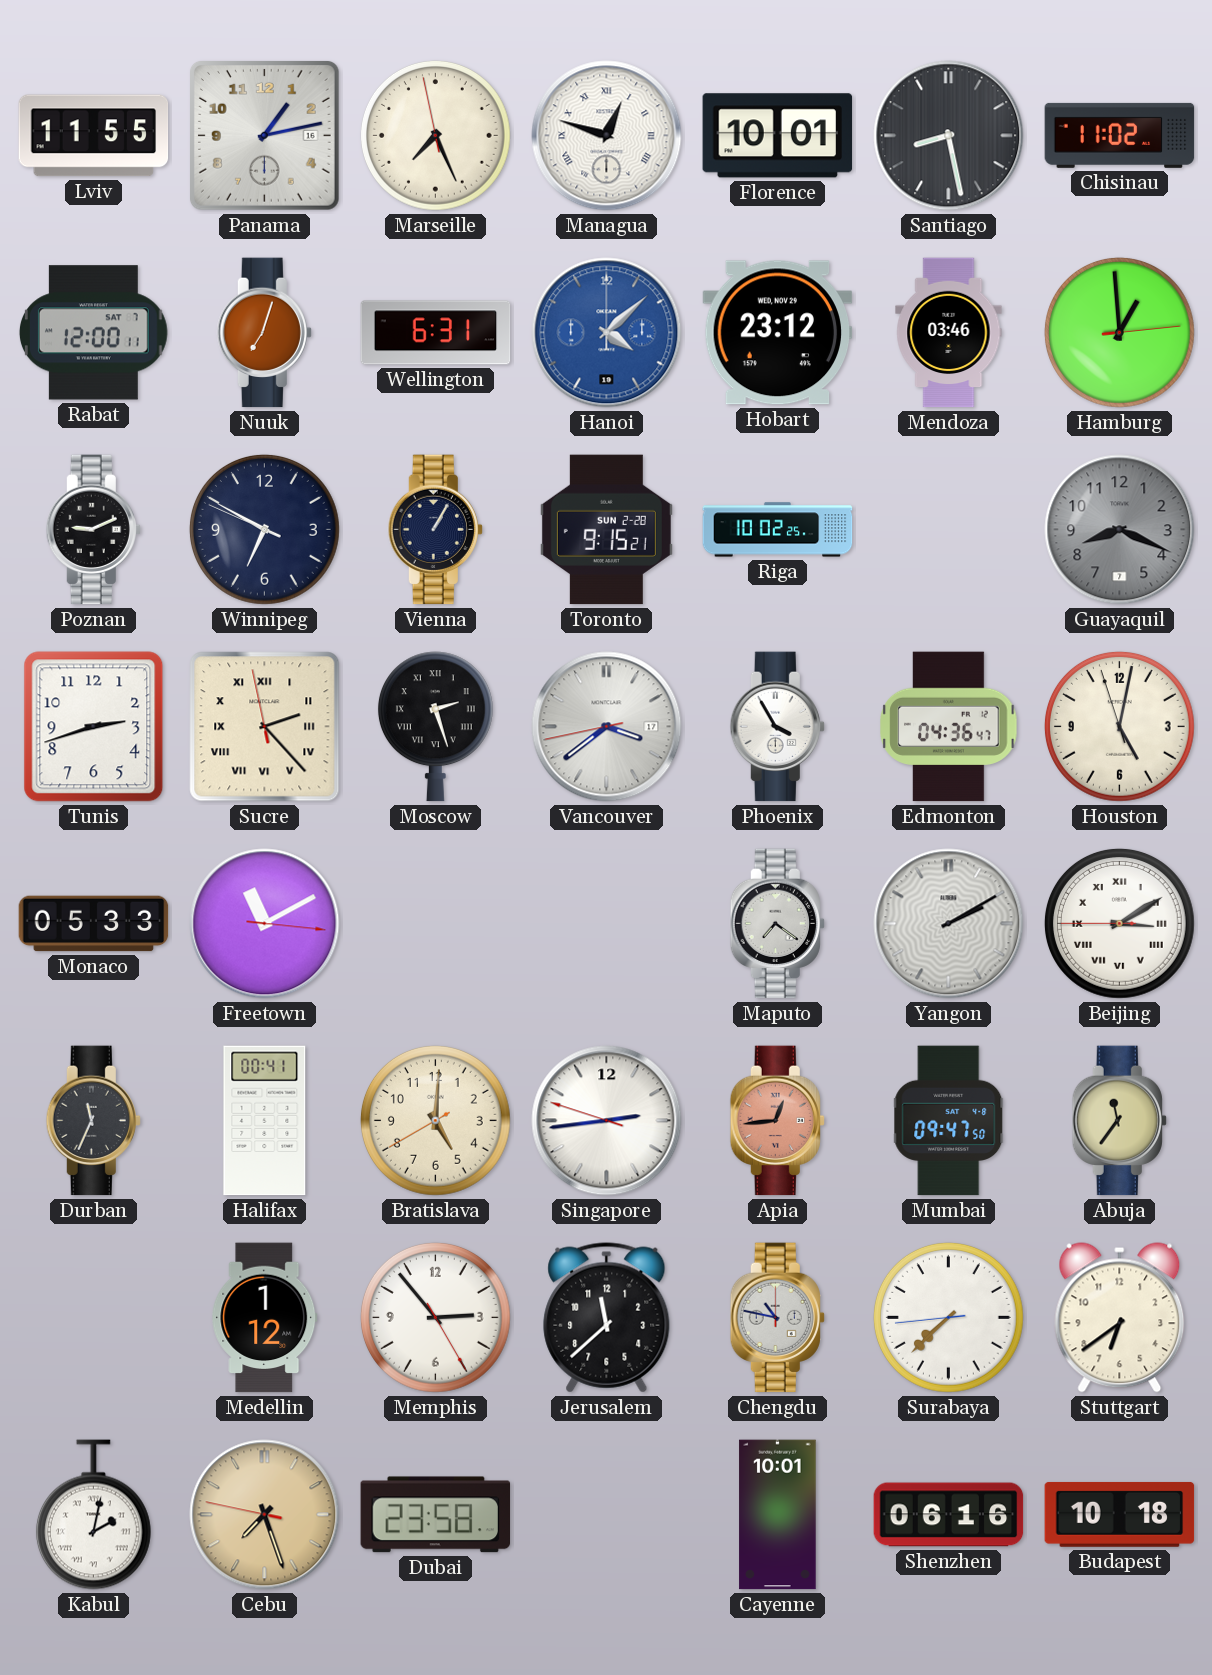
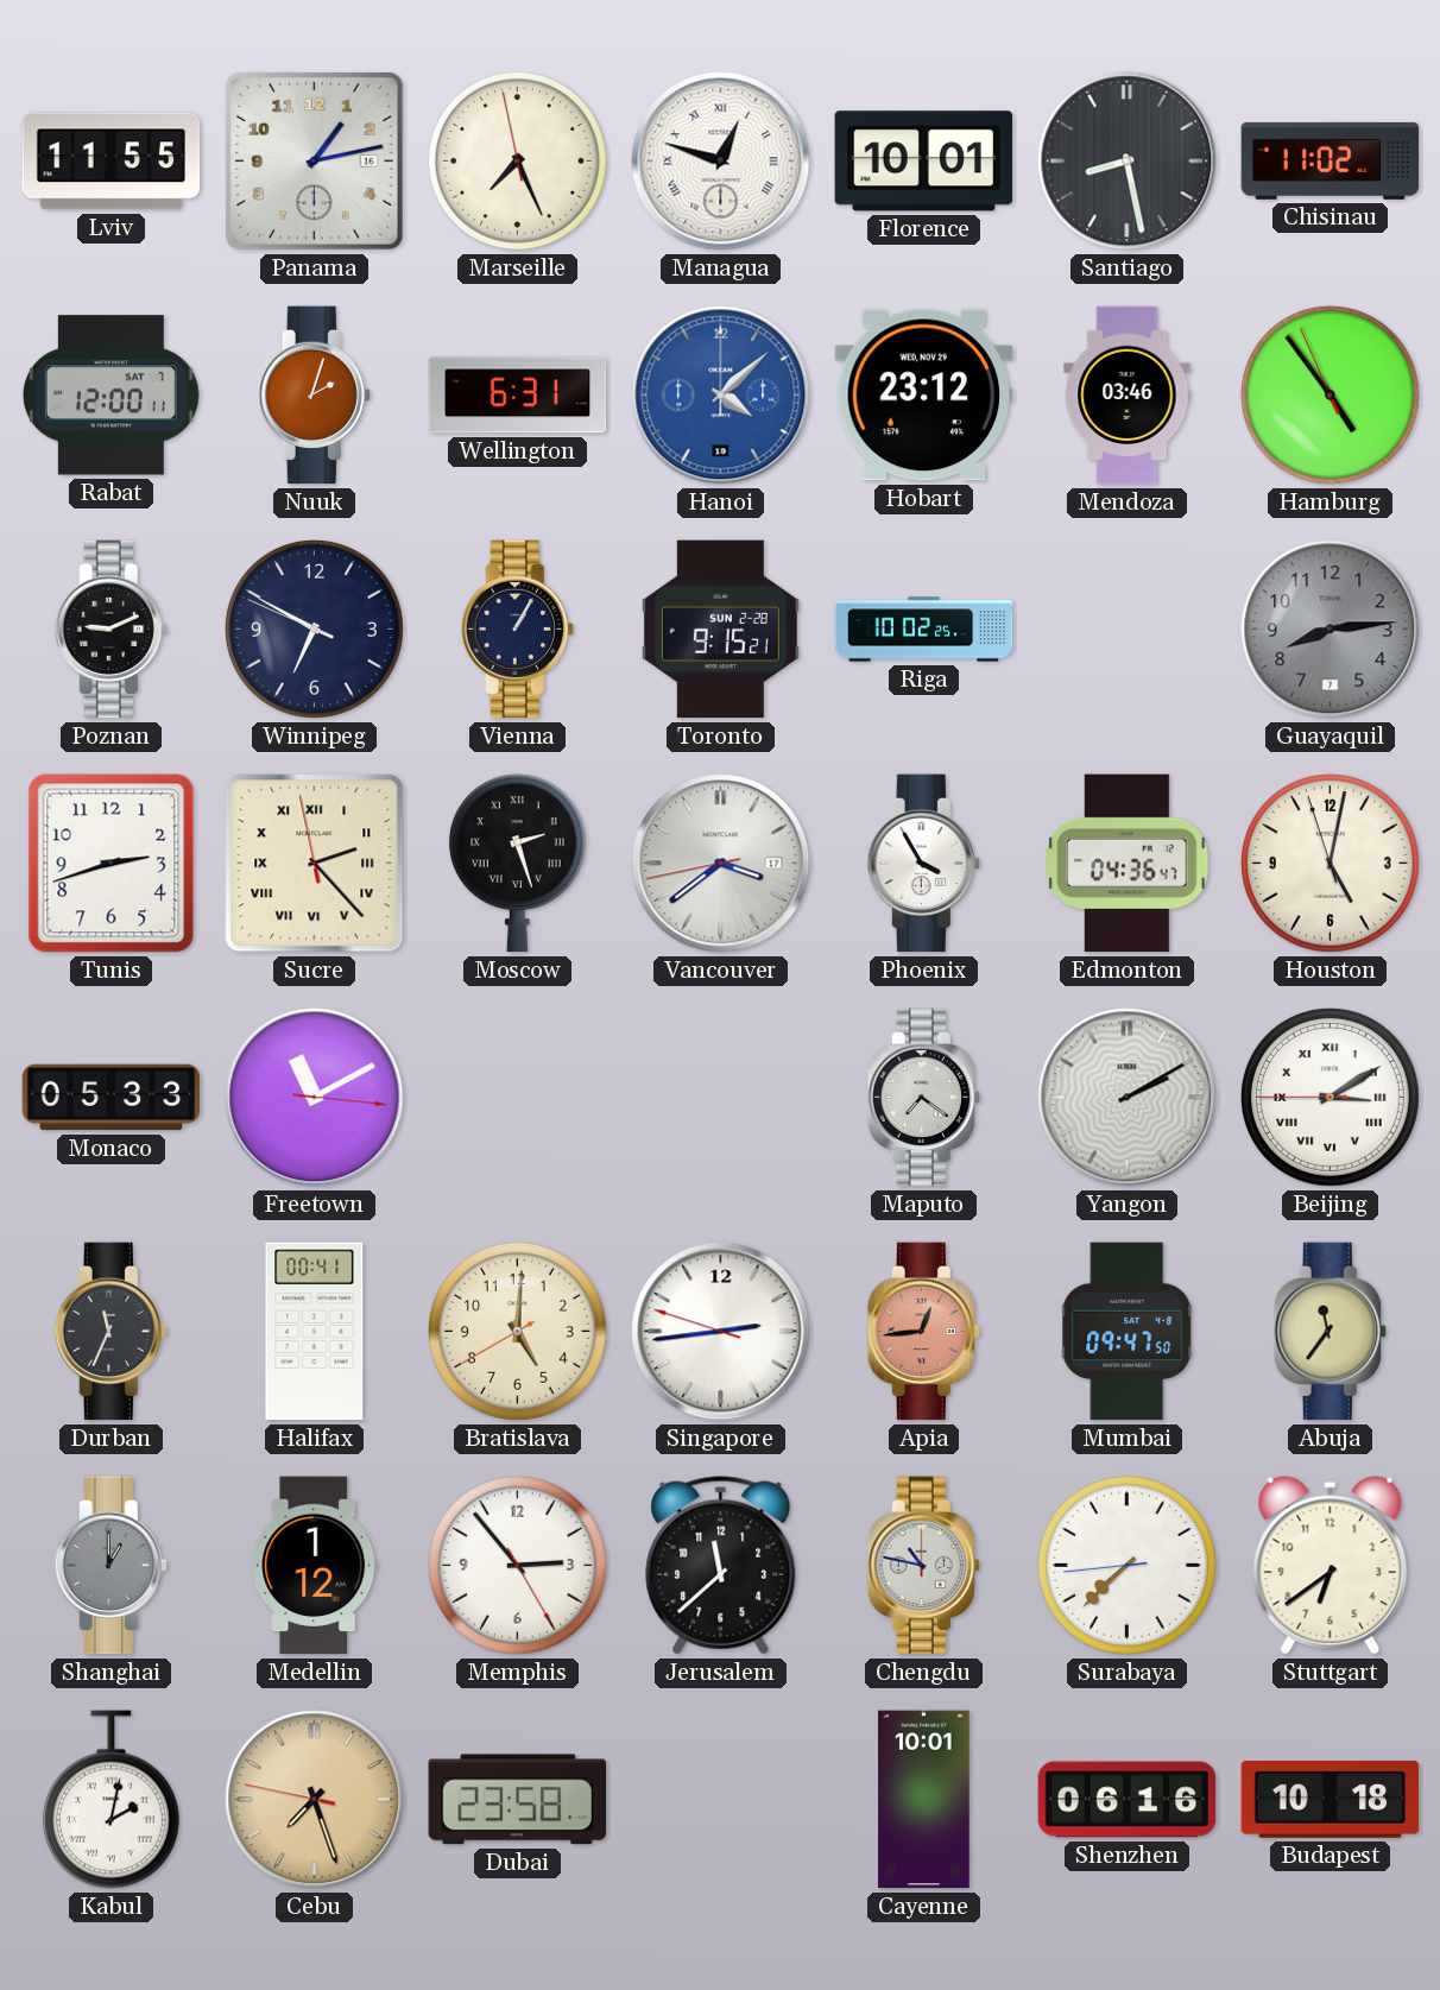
Nuuk: 7:03 -> 2:03
Hamburg: 12:59 -> 4:53
Guayaquil: 8:19 -> 8:14
Shanghai: none -> 1:00
